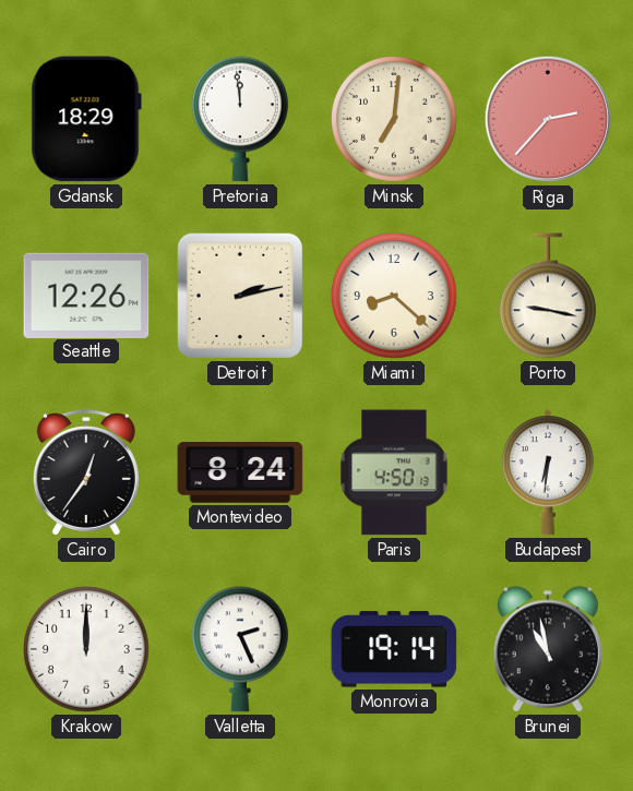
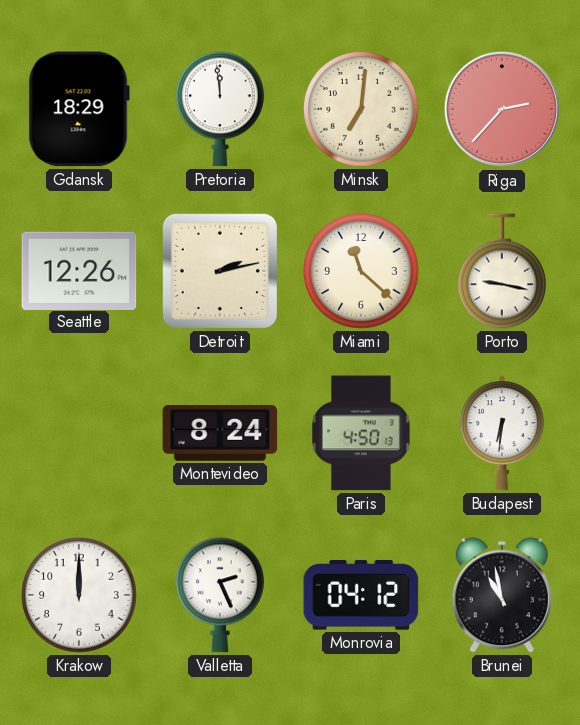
Miami: 8:22 -> 11:22
Cairo: 12:36 -> none
Monrovia: 19:14 -> 04:12
